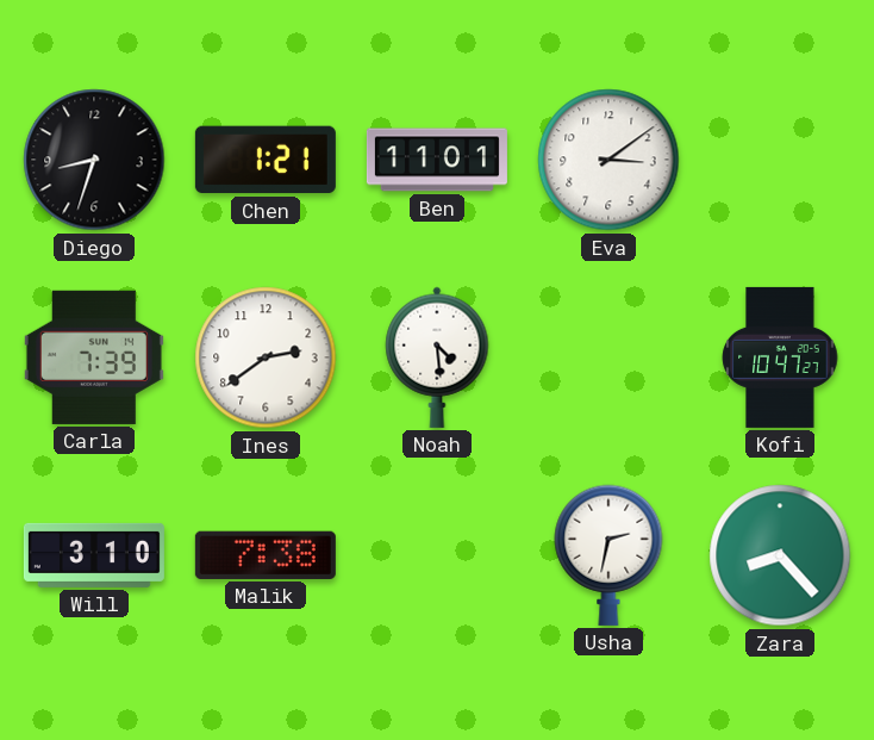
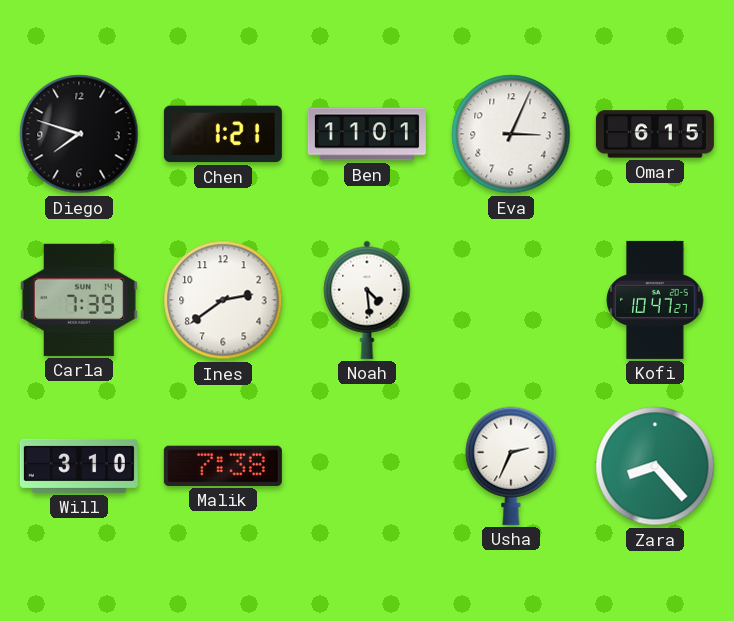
Diego: 8:33 -> 7:48
Eva: 3:09 -> 3:04
Omar: none -> 6:15
Usha: 2:32 -> 2:34
